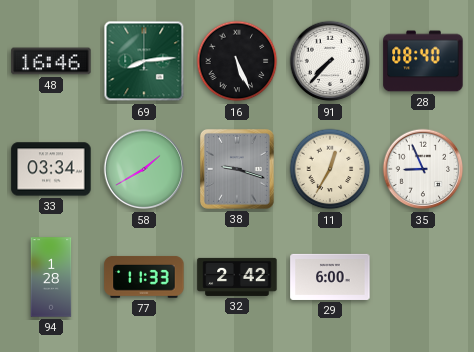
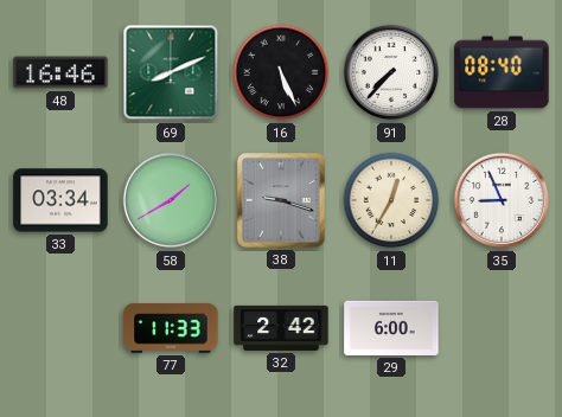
69: 8:14 -> 8:11
94: 1:28 -> none
